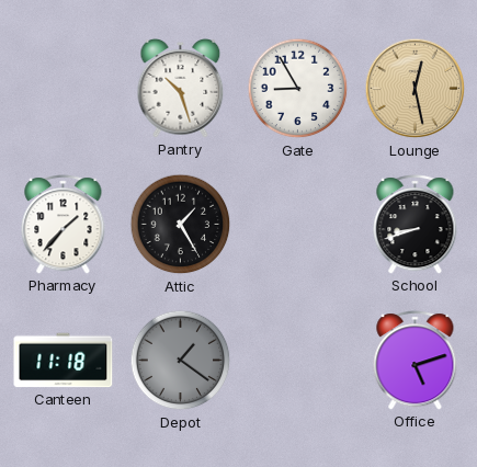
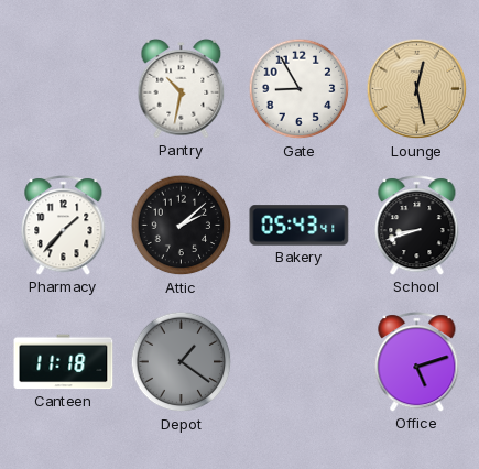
Pantry: 10:27 -> 10:32
Attic: 1:25 -> 2:08
Bakery: none -> 05:43
